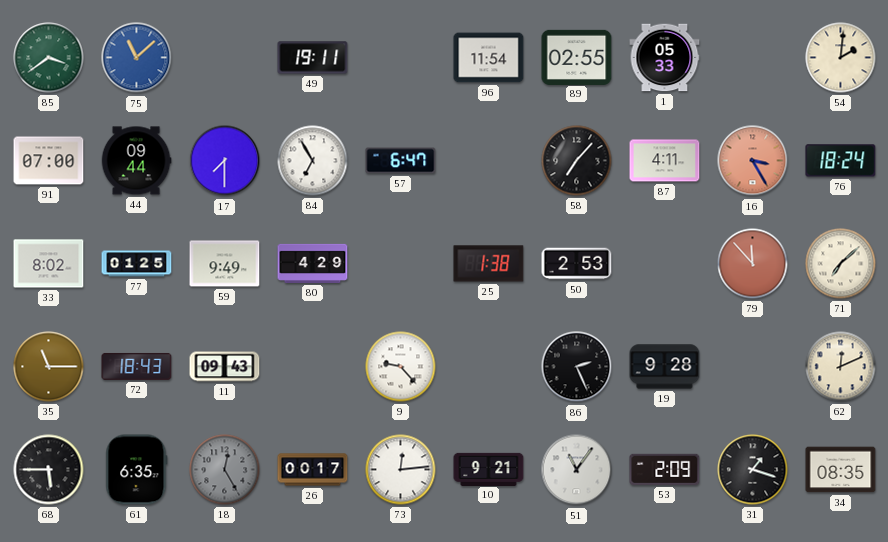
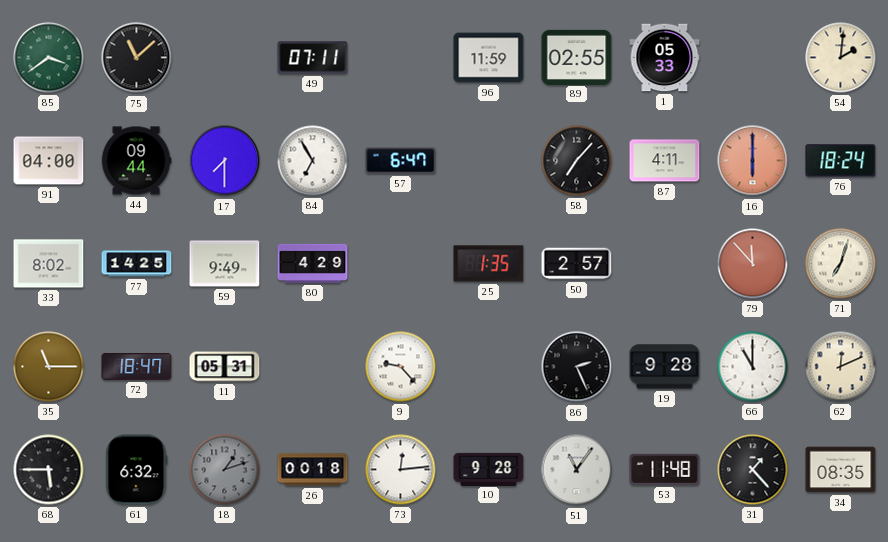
75 dial: blue -> black
49: 19:11 -> 07:11
96: 11:54 -> 11:59
91: 07:00 -> 04:00
16: 3:25 -> 6:00
77: 01:25 -> 14:25
25: 1:38 -> 1:35
50: 2:53 -> 2:57
71: 7:08 -> 7:03
72: 18:43 -> 18:47
11: 09:43 -> 05:31
66: none -> 11:00
61: 6:35 -> 6:32
18: 12:25 -> 1:12
26: 00:17 -> 00:18
10: 9:21 -> 9:28
53: 2:09 -> 11:48
31: 1:18 -> 1:23
